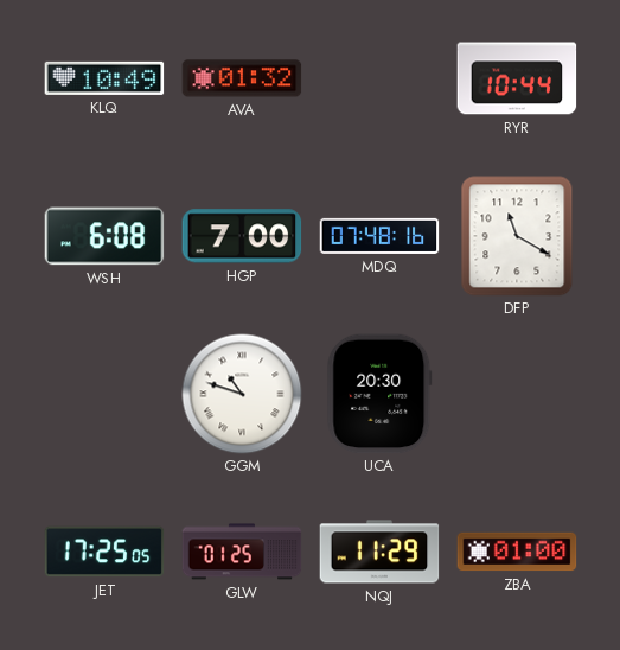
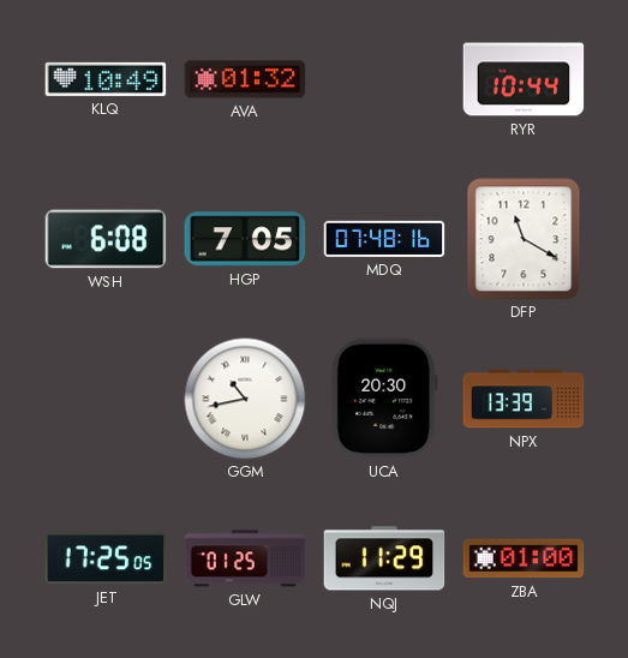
HGP: 7:00 -> 7:05
GGM: 10:48 -> 10:43
NPX: none -> 13:39
